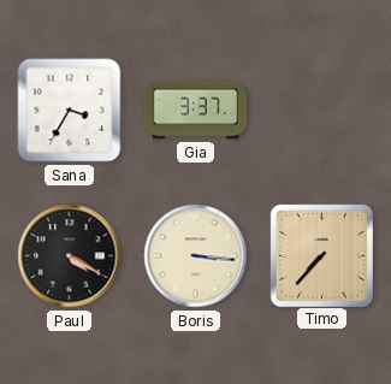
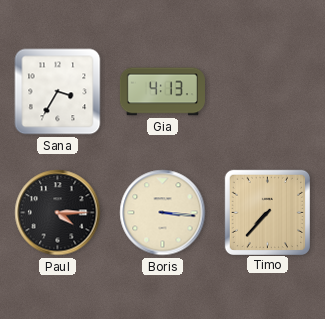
Gia: 3:37 -> 4:13
Paul: 4:20 -> 4:15
